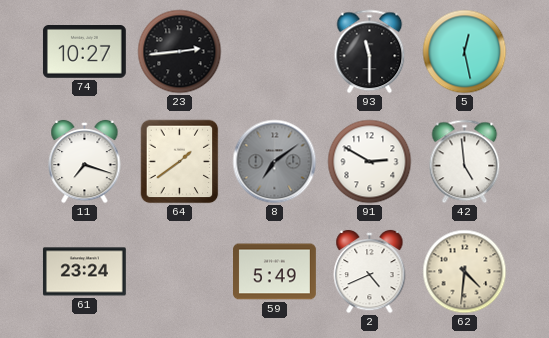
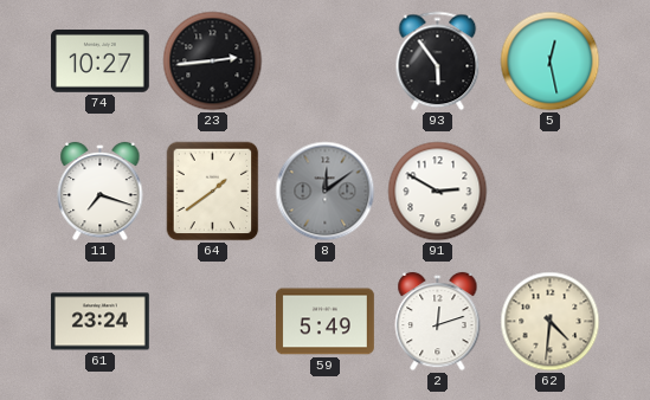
93: 11:30 -> 5:54
8: 7:09 -> 12:09
42: 4:59 -> none
2: 4:41 -> 12:12
